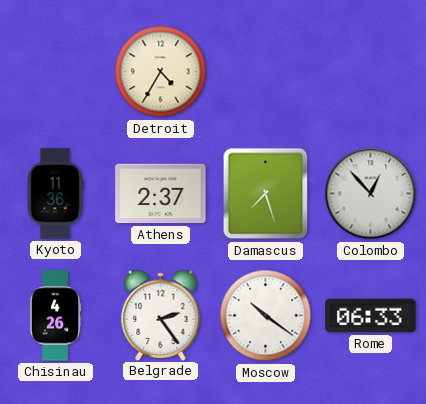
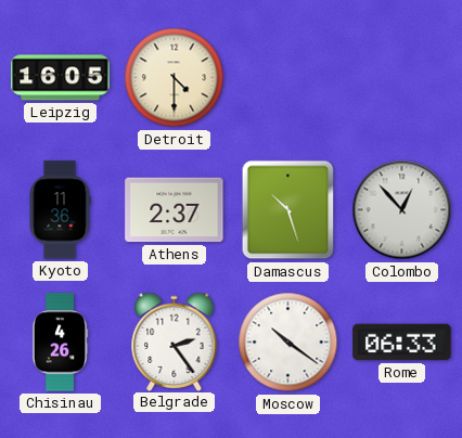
Leipzig: none -> 16:05
Detroit: 4:35 -> 4:30
Damascus: 7:27 -> 10:27
